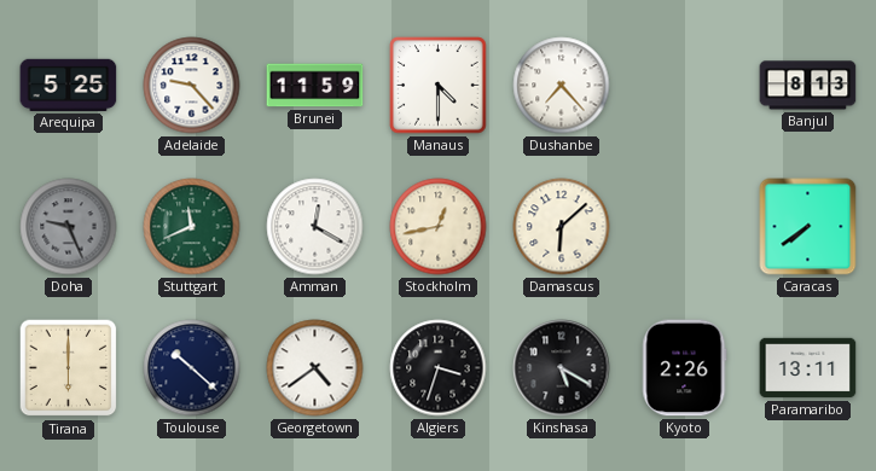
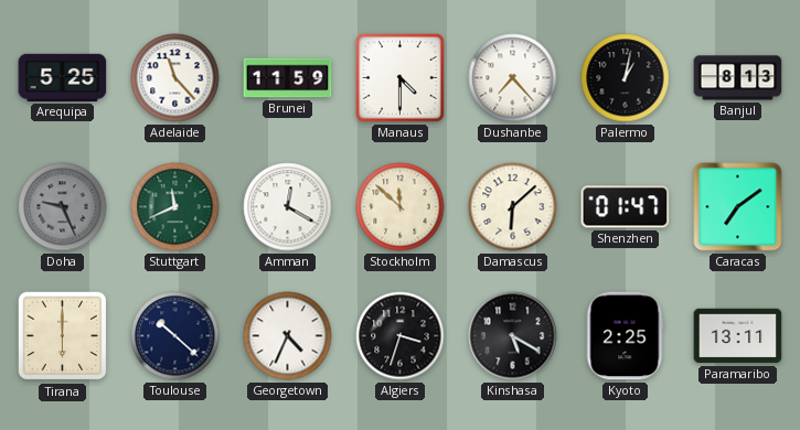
Adelaide: 9:23 -> 11:23
Palermo: none -> 1:02
Stockholm: 12:43 -> 11:52
Shenzhen: none -> 01:47
Caracas: 7:39 -> 7:09
Georgetown: 4:39 -> 4:34
Kyoto: 2:26 -> 2:25
